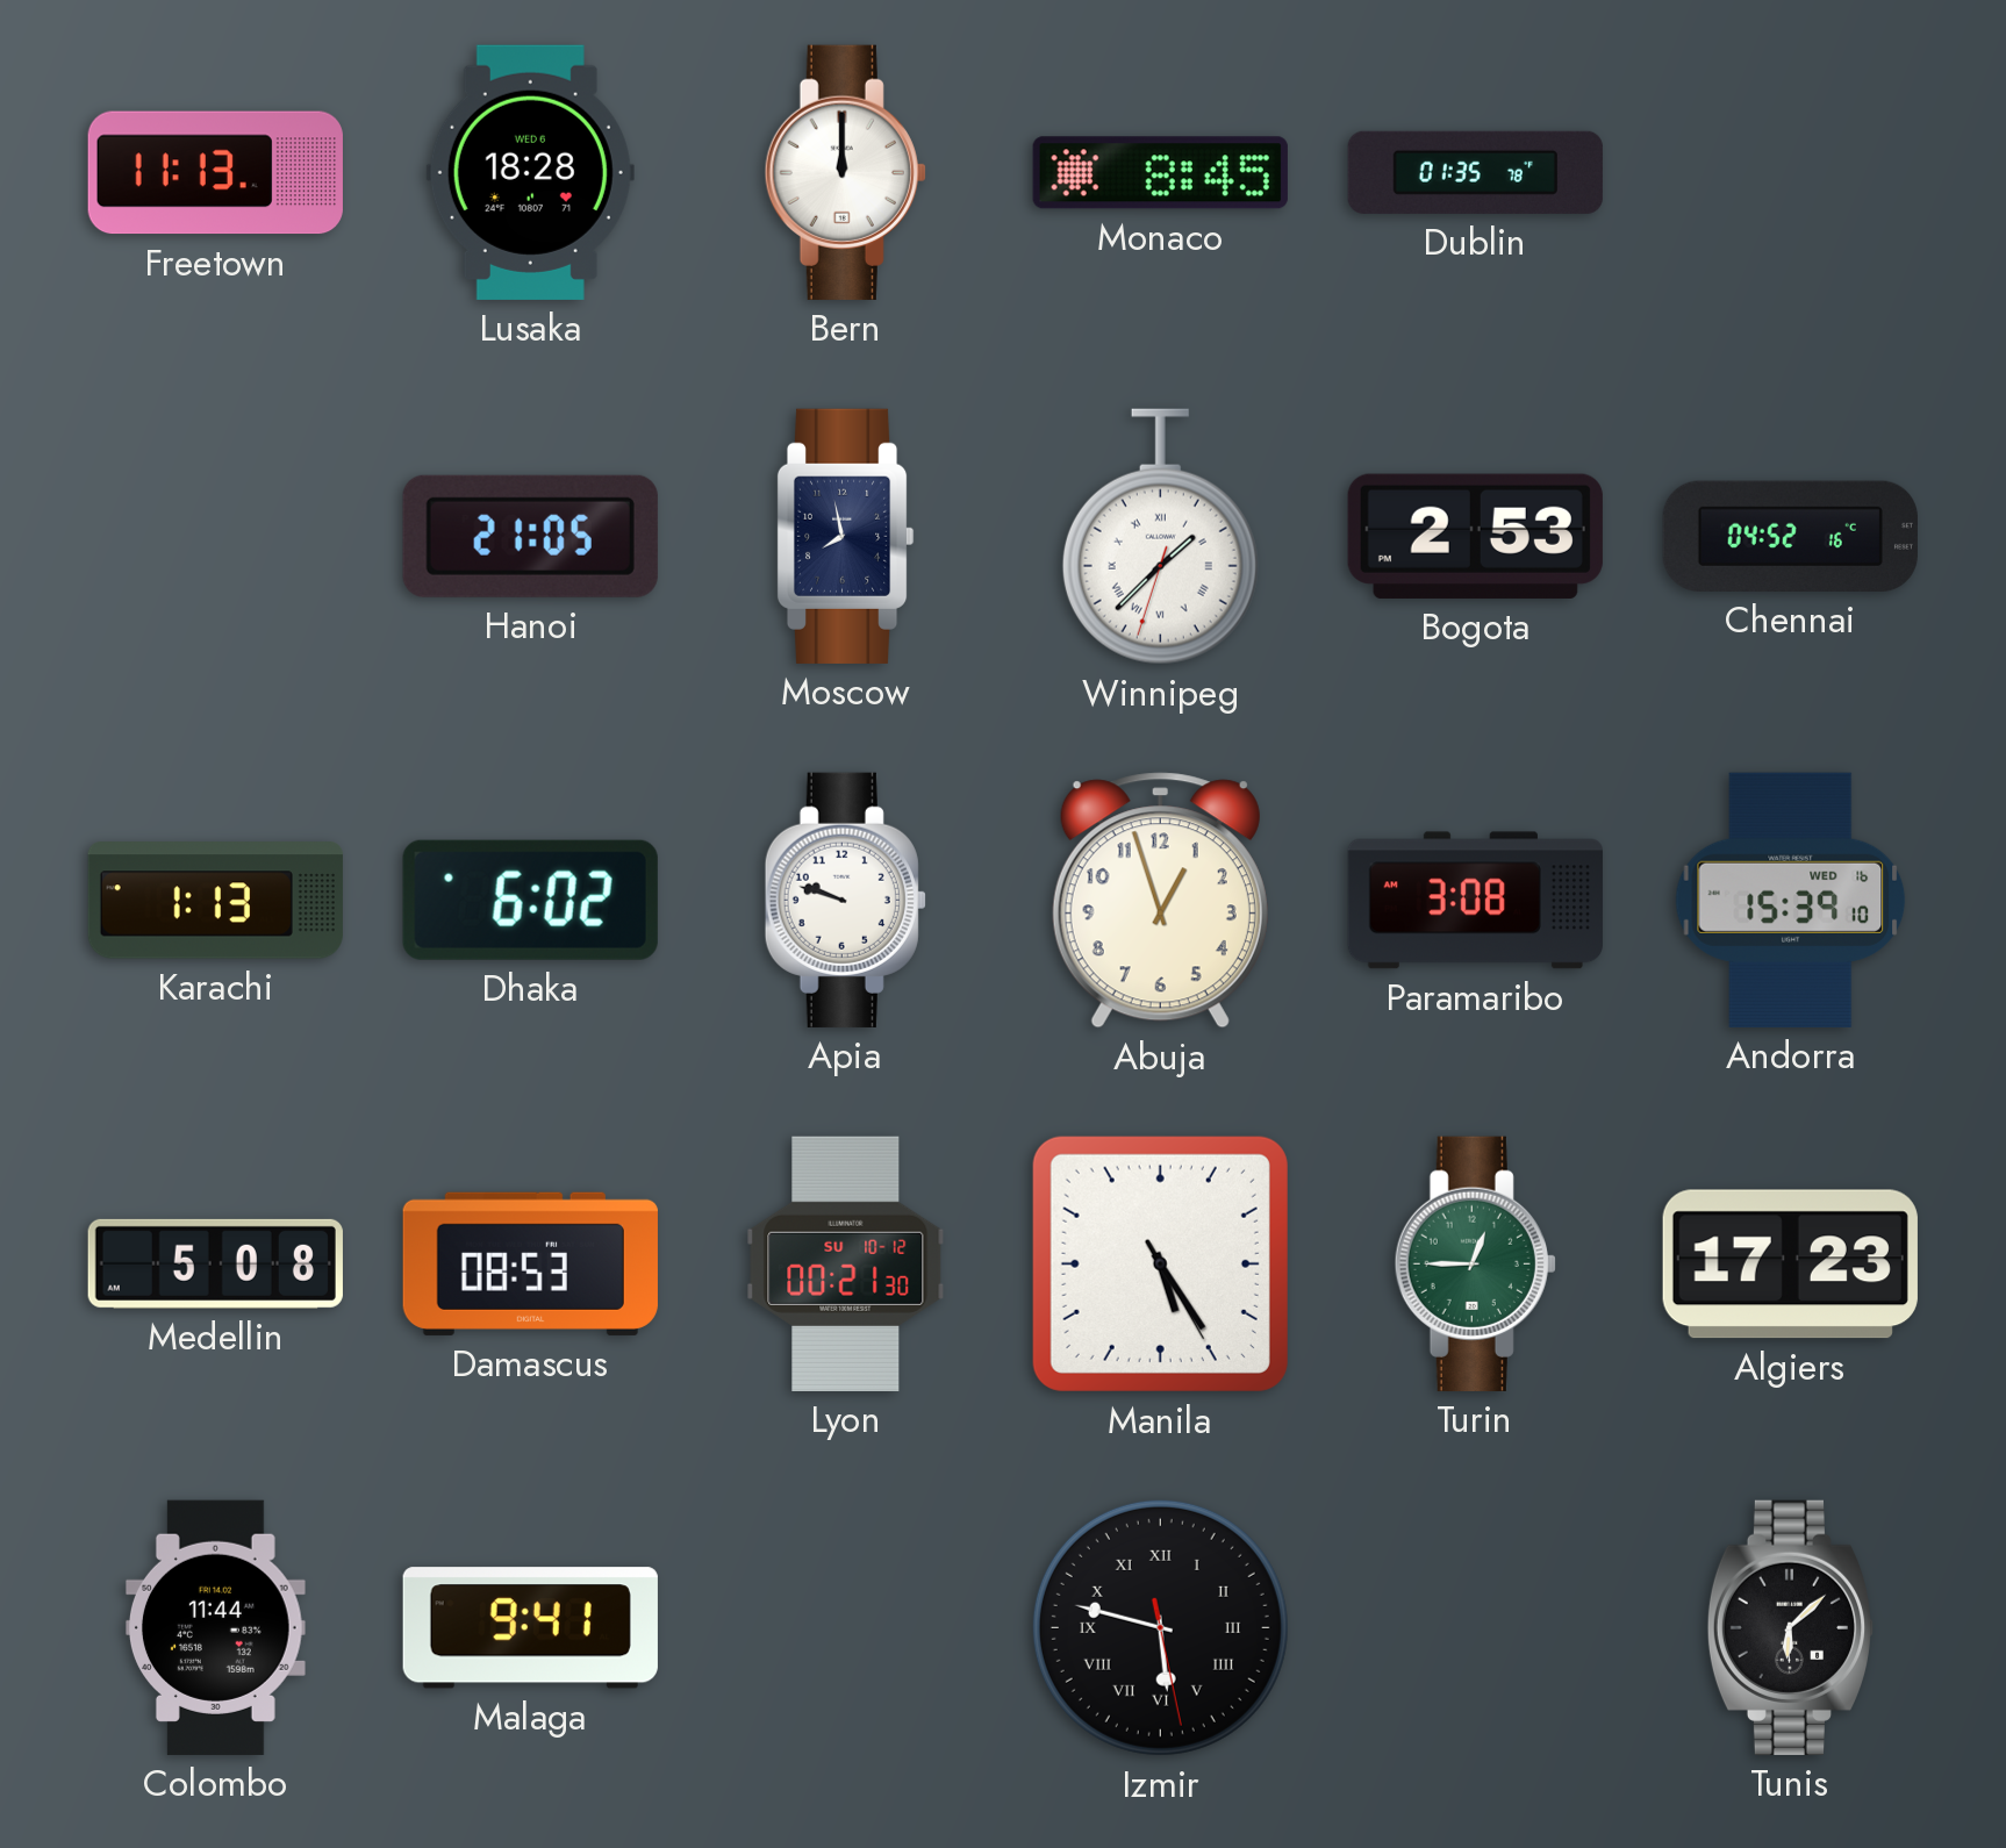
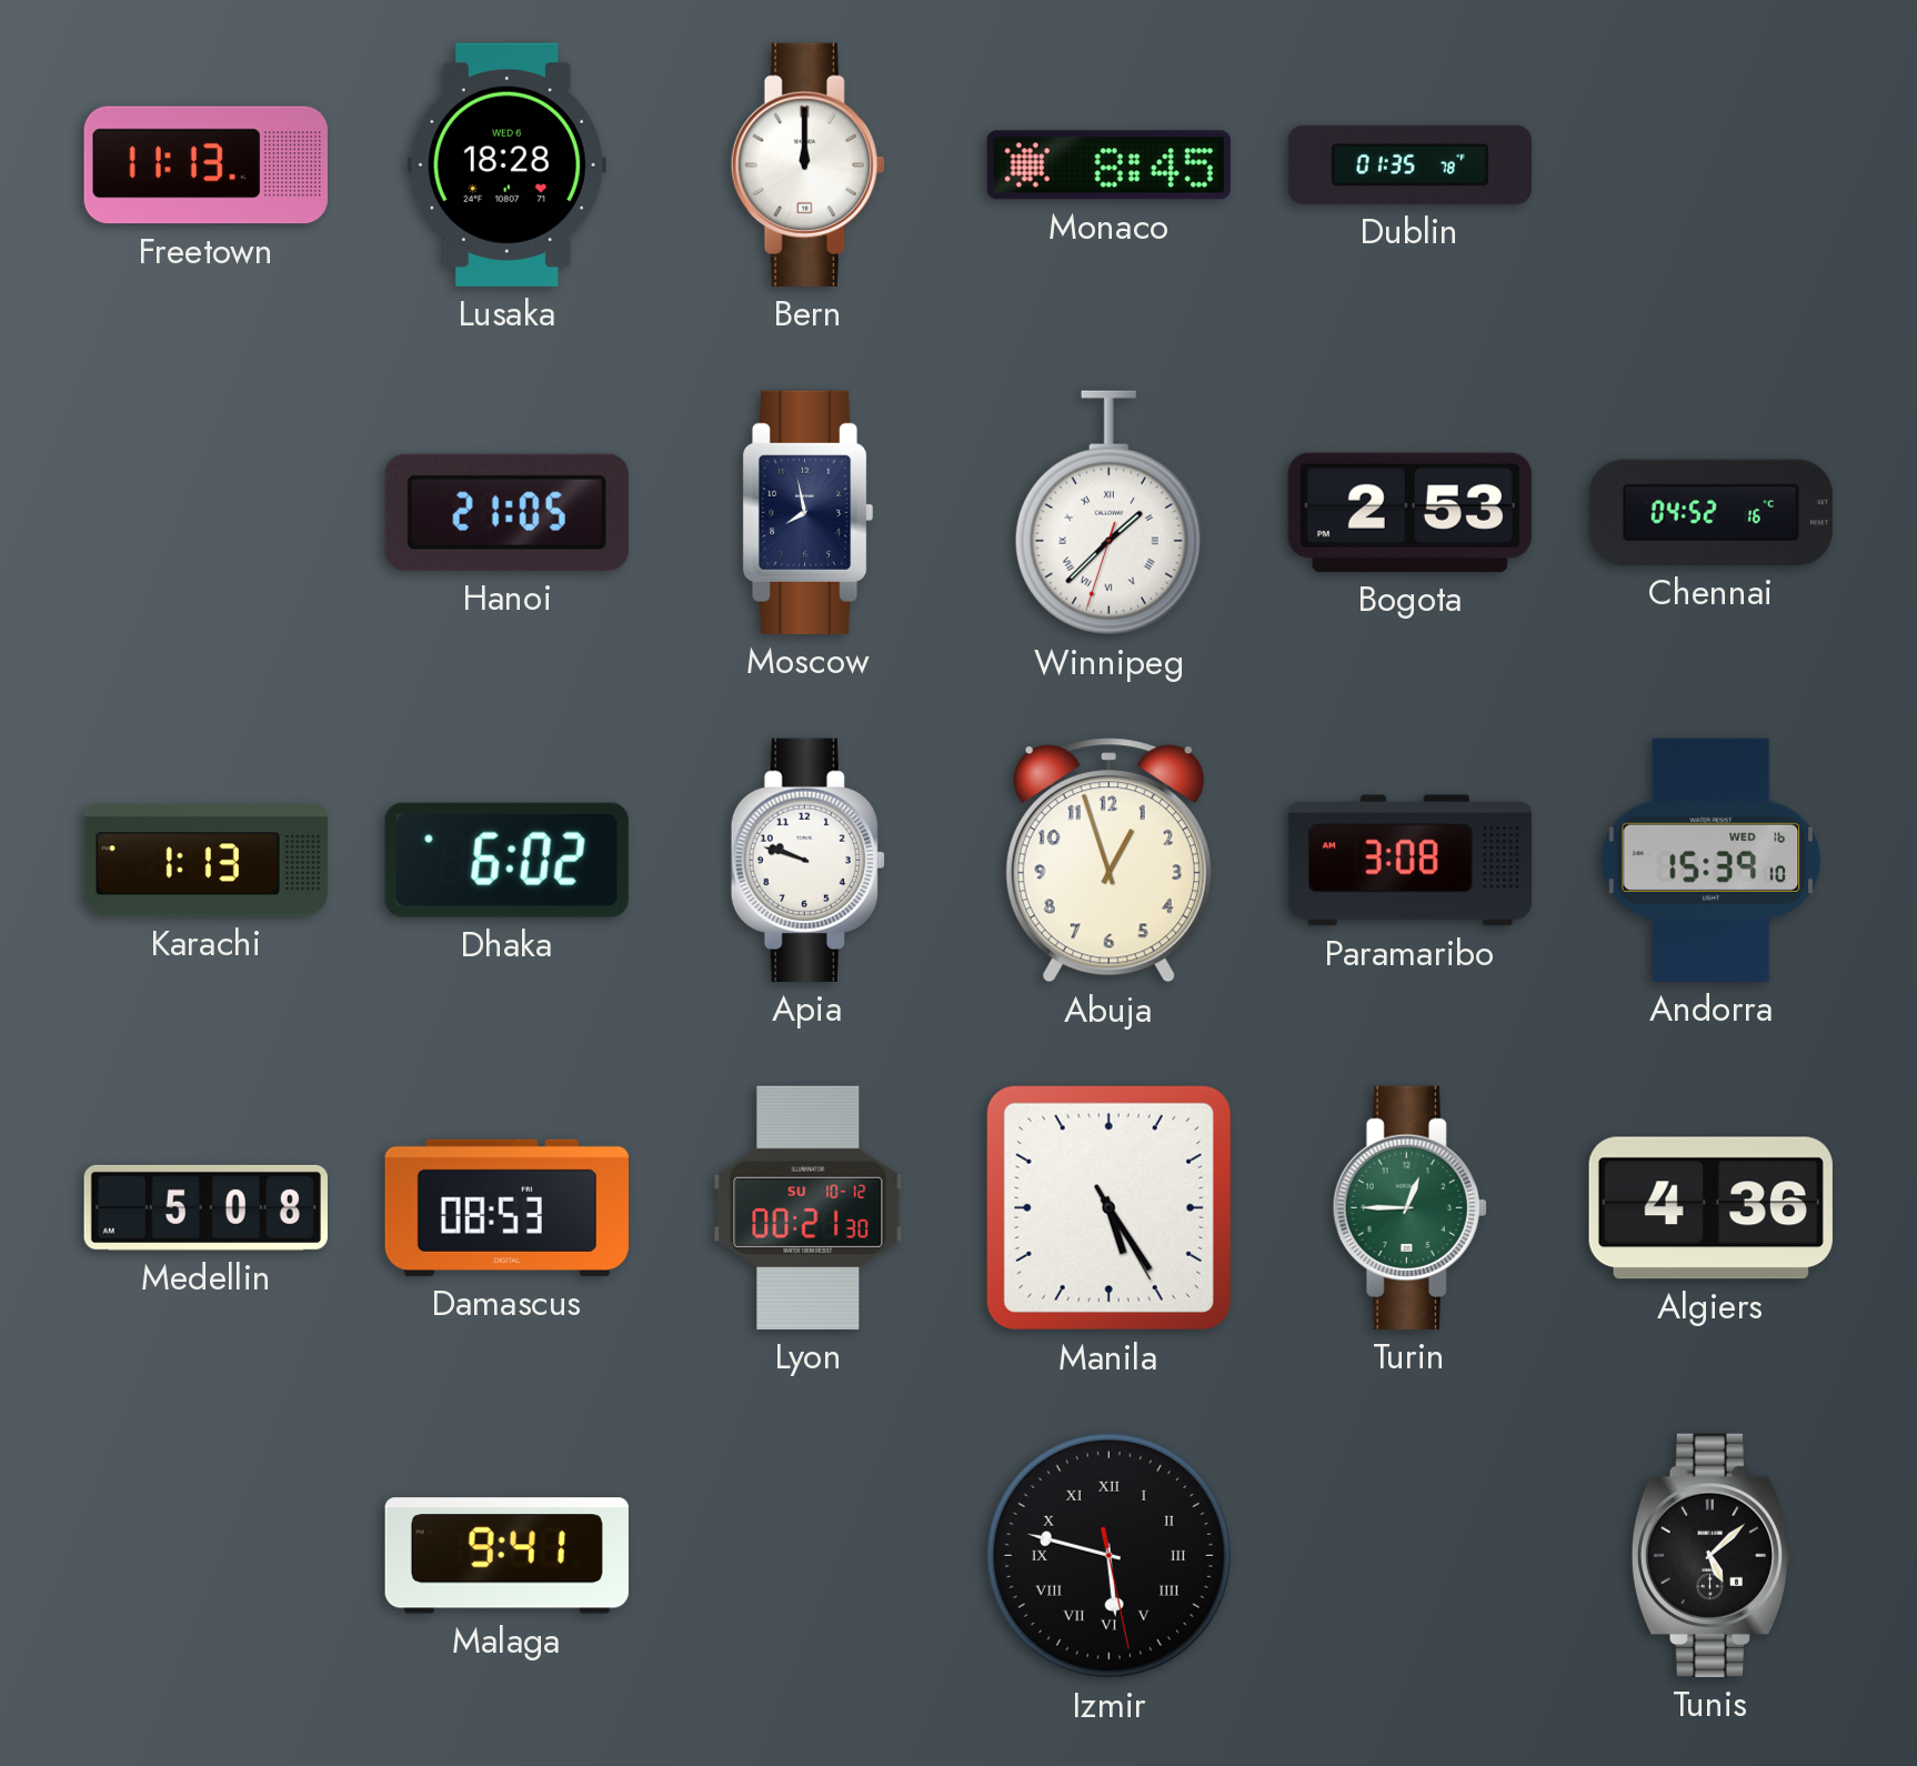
Algiers: 17:23 -> 4:36
Colombo: 11:44 -> none
Tunis: 6:08 -> 5:08
